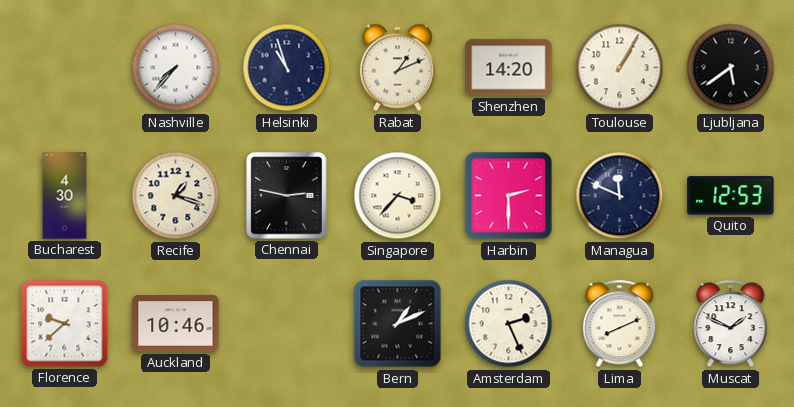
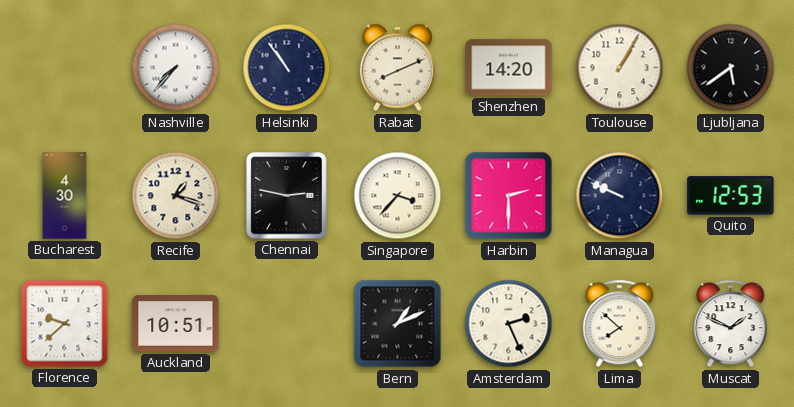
Helsinki: 10:57 -> 10:54
Rabat: 1:11 -> 8:11
Managua: 11:49 -> 9:49
Auckland: 10:46 -> 10:51
Lima: 8:11 -> 7:52
